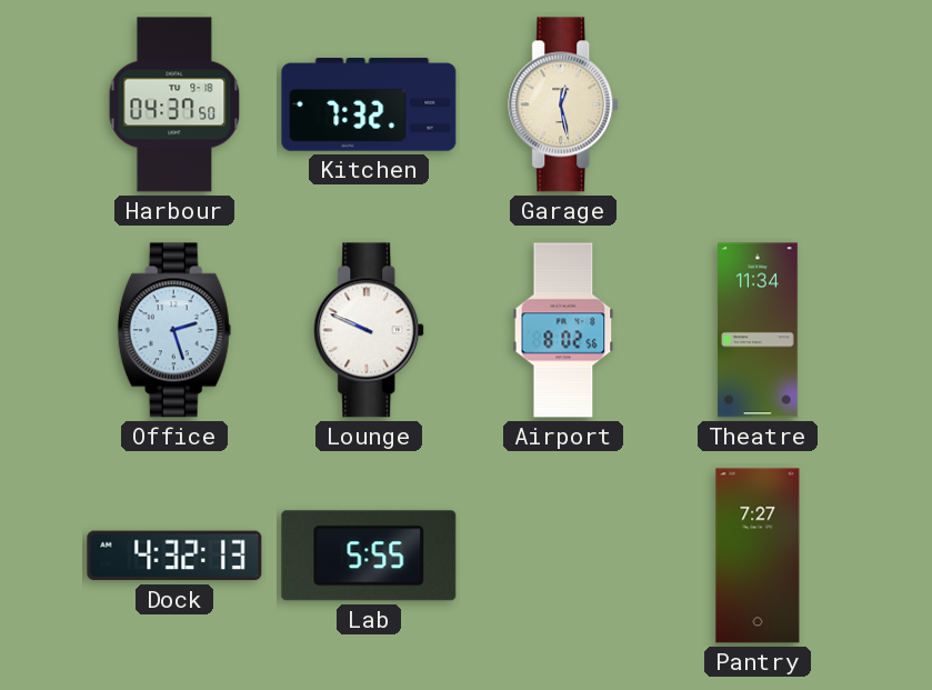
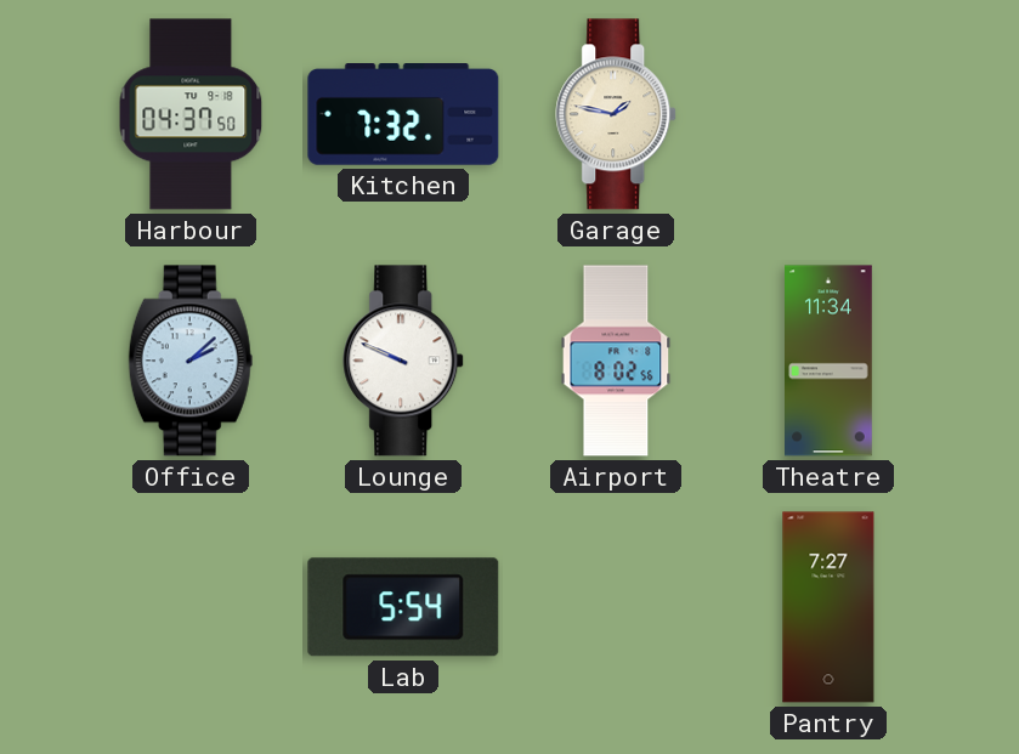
Garage: 12:28 -> 1:47
Office: 2:27 -> 2:08
Dock: 4:32 -> none
Lab: 5:55 -> 5:54
